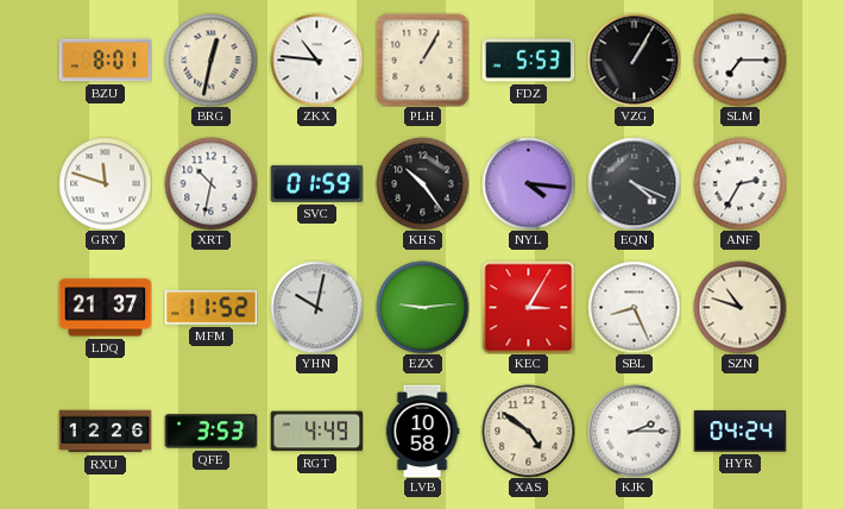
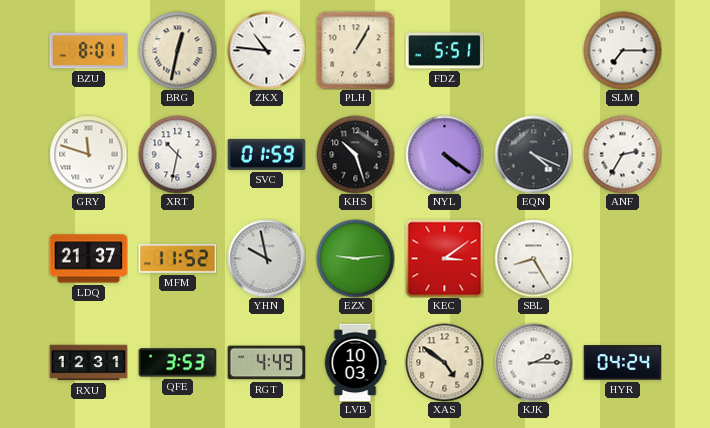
FDZ: 5:53 -> 5:51
VZG: 1:05 -> none
KHS: 10:24 -> 10:27
NYL: 4:16 -> 4:21
YHN: 10:02 -> 9:58
KEC: 3:05 -> 3:09
SBL: 8:26 -> 8:25
SZN: 10:48 -> none
RXU: 12:26 -> 12:31
LVB: 10:58 -> 10:03
